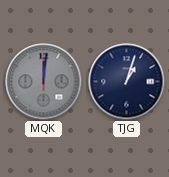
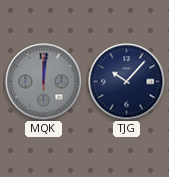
TJG: 1:03 -> 10:07
